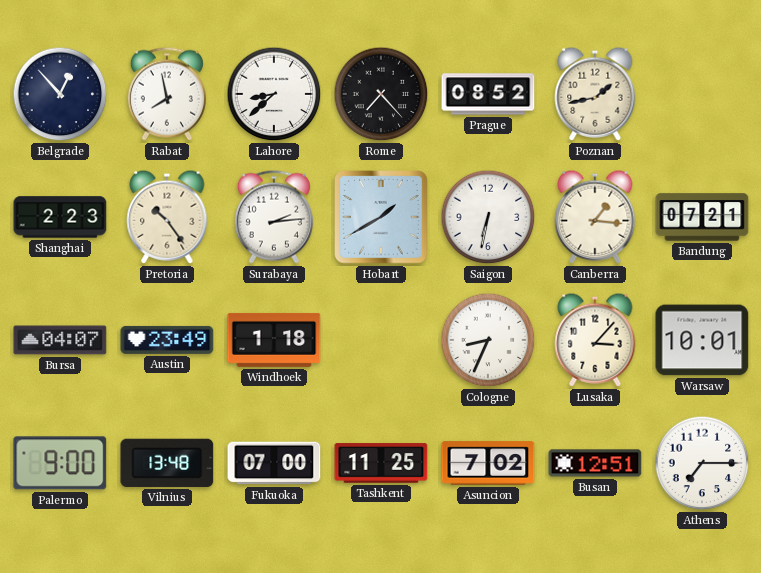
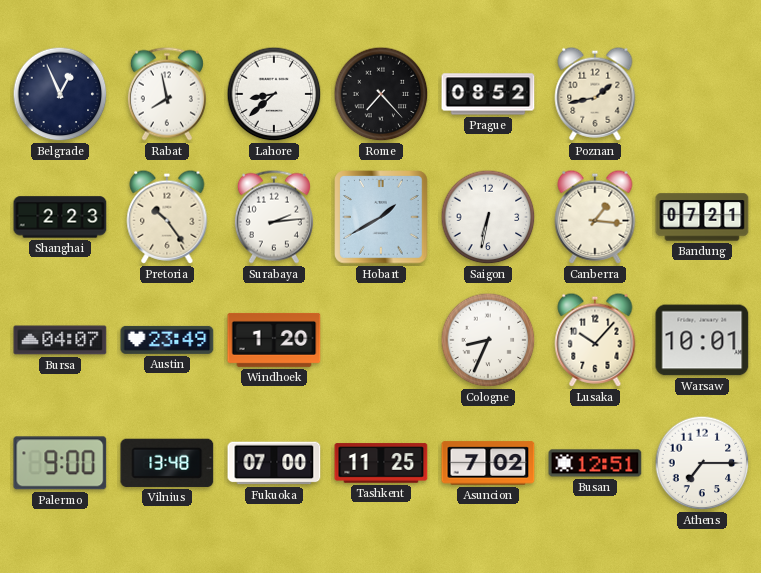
Belgrade: 12:53 -> 12:56
Windhoek: 1:18 -> 1:20
Lusaka: 3:07 -> 10:07
